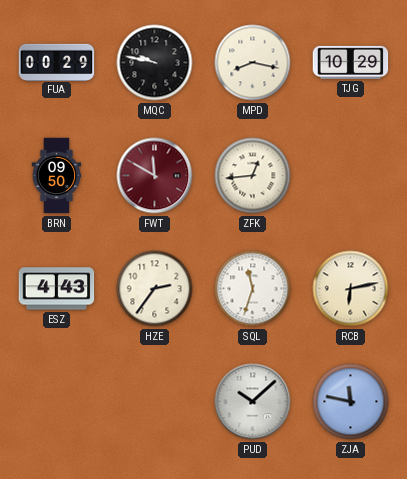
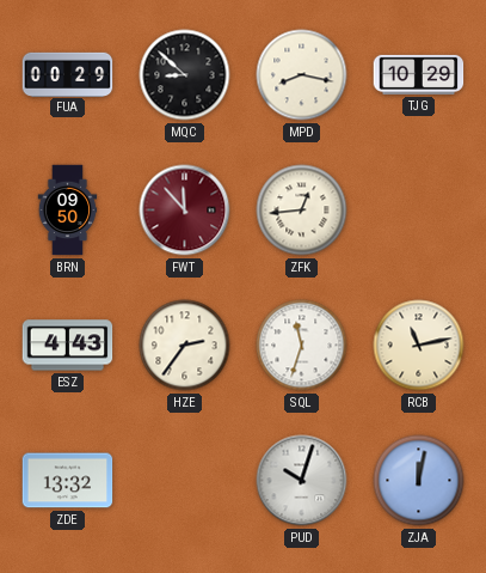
MQC: 9:47 -> 8:52
FWT: 11:50 -> 11:53
RCB: 6:13 -> 11:13
ZDE: none -> 13:32
PUD: 10:08 -> 10:03
ZJA: 11:47 -> 12:02
